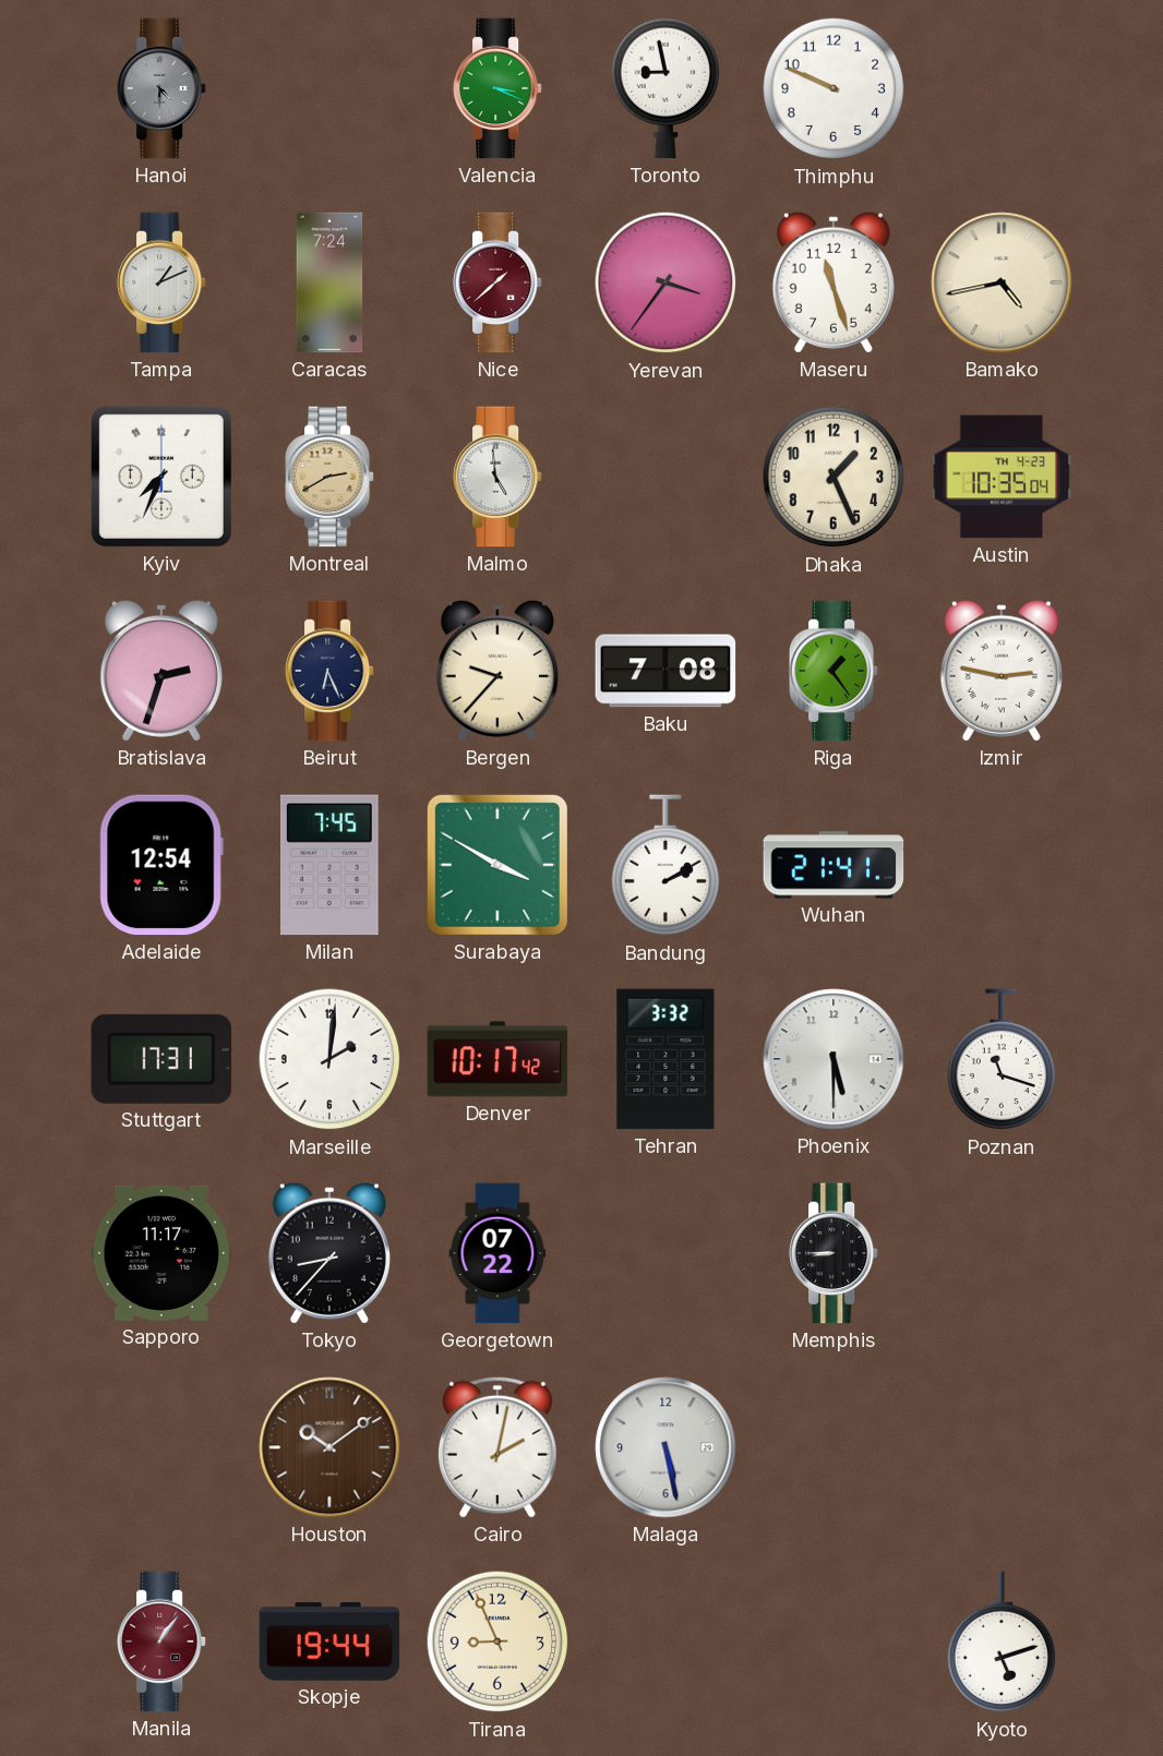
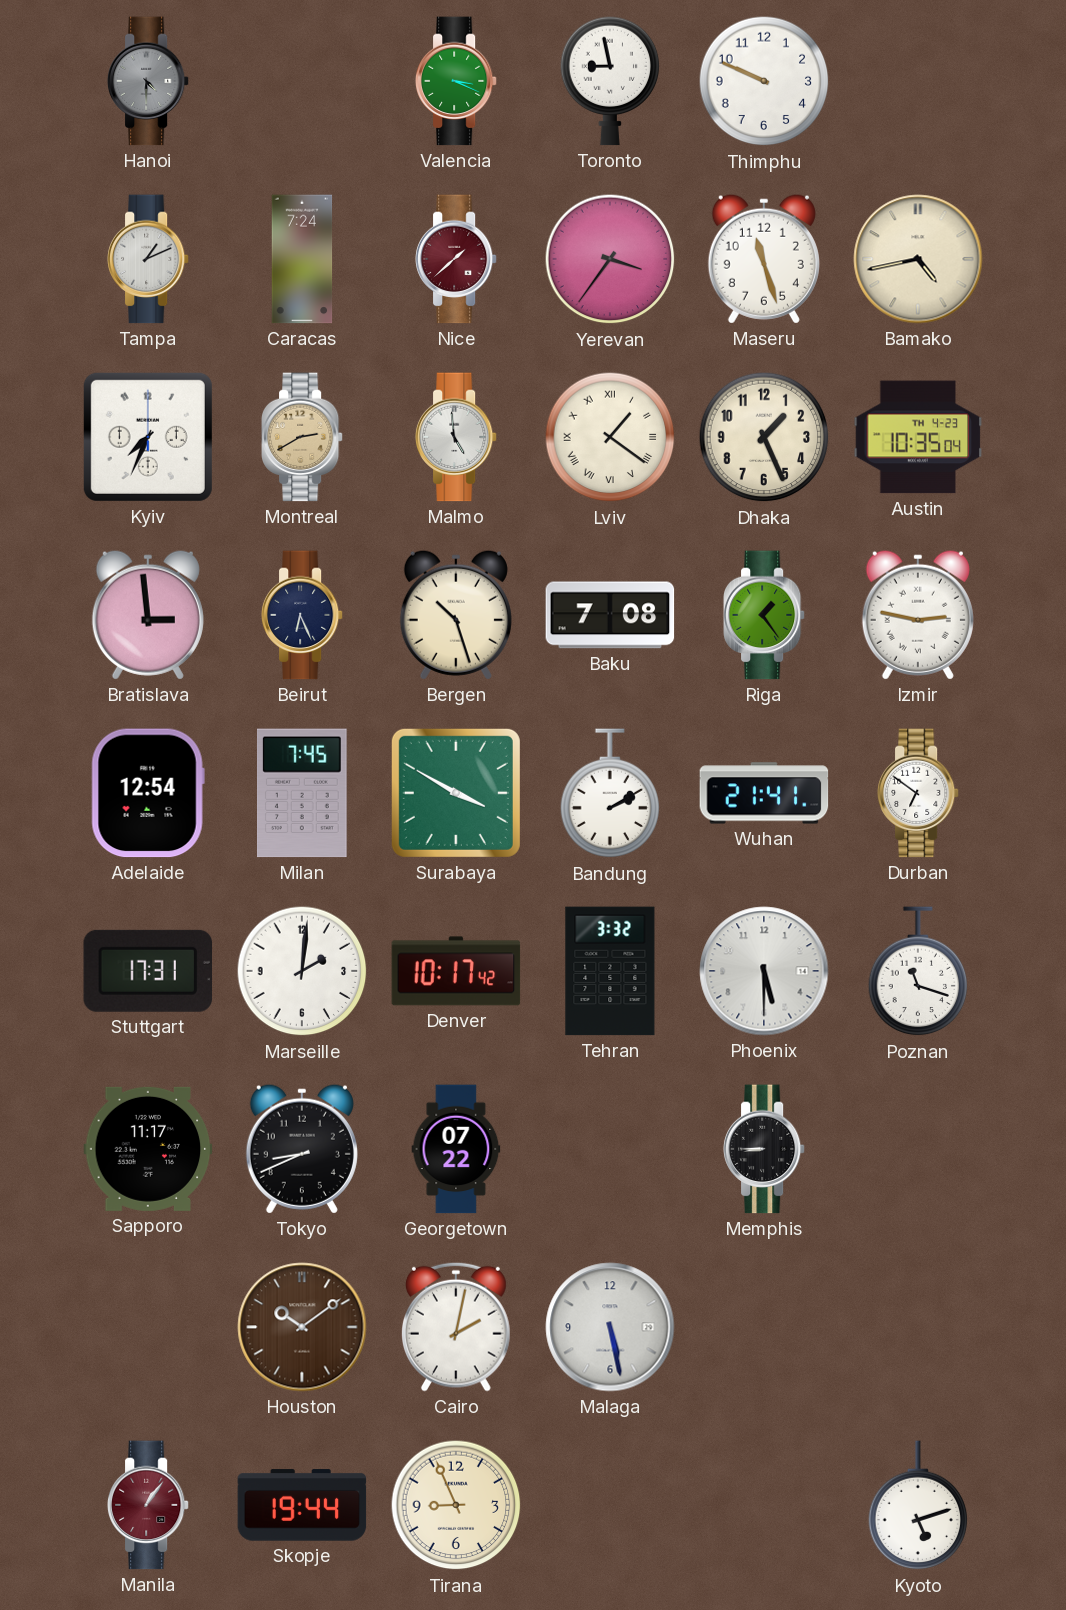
Lviv: none -> 1:21
Bratislava: 2:33 -> 2:59
Bergen: 9:37 -> 10:27
Durban: none -> 6:51
Tokyo: 8:37 -> 8:41
